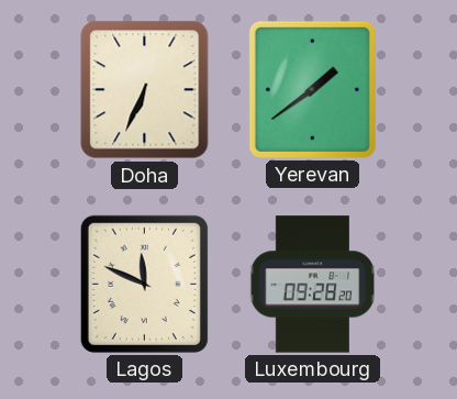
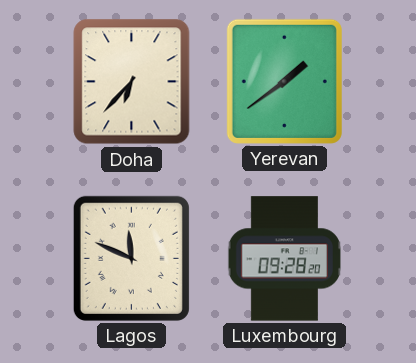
Doha: 6:34 -> 6:37
